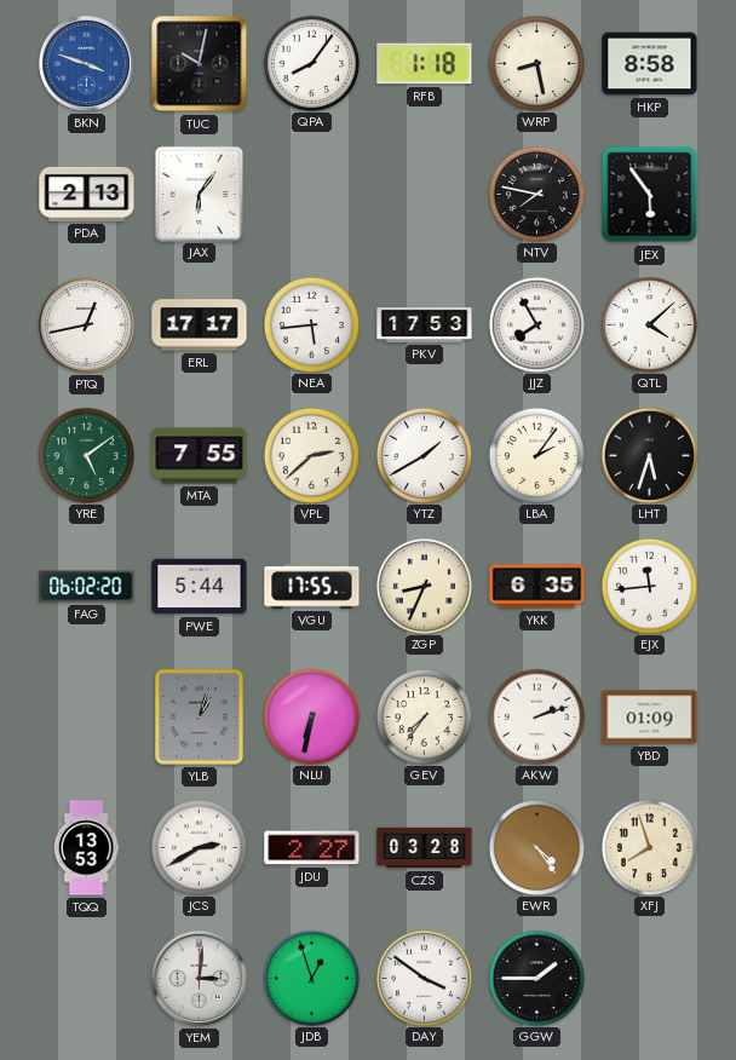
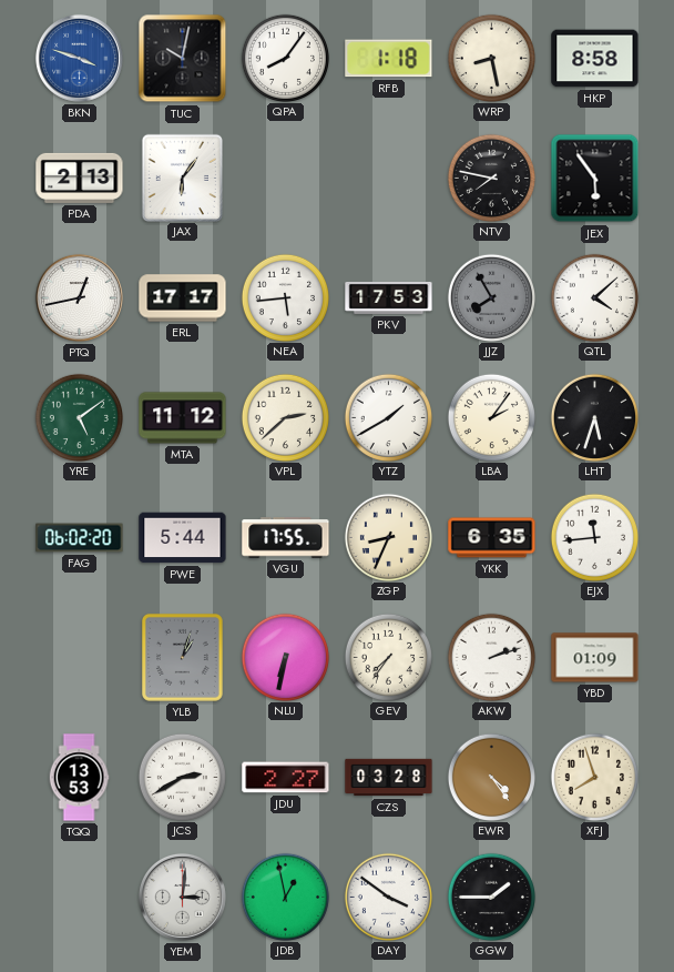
JJZ dial: white -> grey
MTA: 7:55 -> 11:12
JDB: 12:57 -> 12:58
